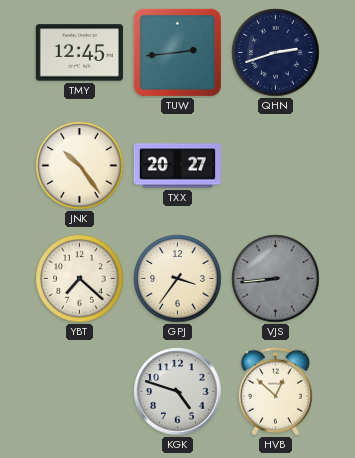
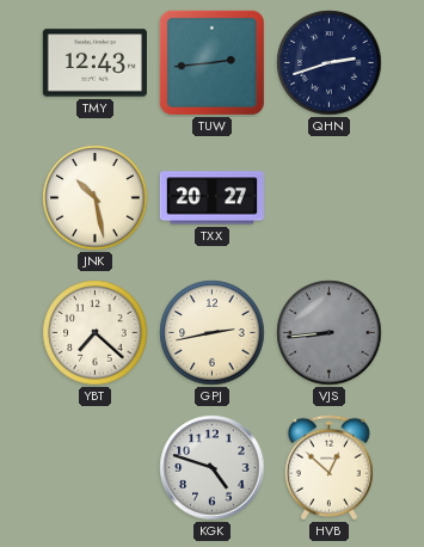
TMY: 12:45 -> 12:43
JNK: 10:24 -> 10:28
GPJ: 3:36 -> 2:43
